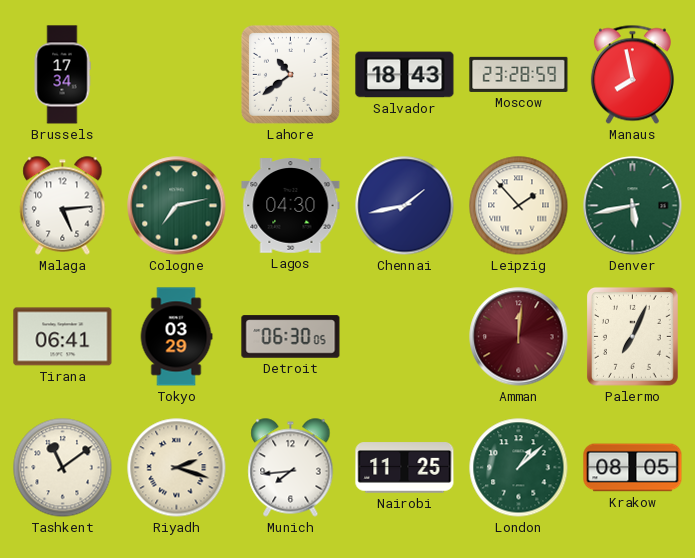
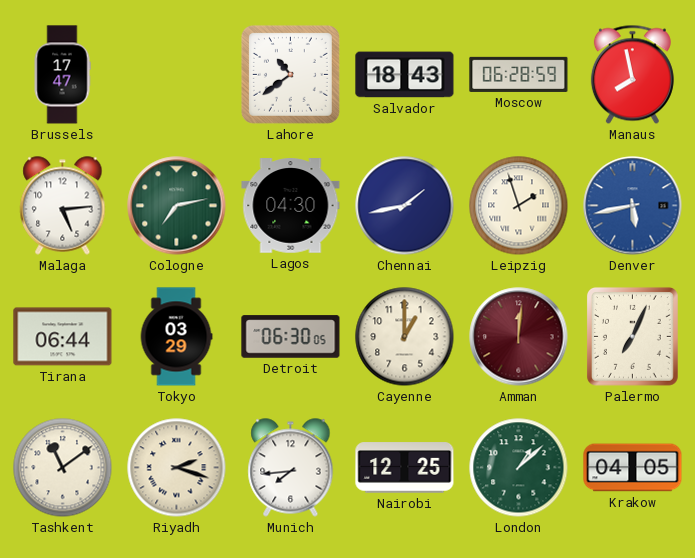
Brussels: 17:34 -> 17:47
Moscow: 23:28 -> 06:28
Leipzig: 1:53 -> 1:57
Denver dial: green -> blue
Tirana: 06:41 -> 06:44
Cayenne: none -> 1:00
Nairobi: 11:25 -> 12:25
Krakow: 08:05 -> 04:05
